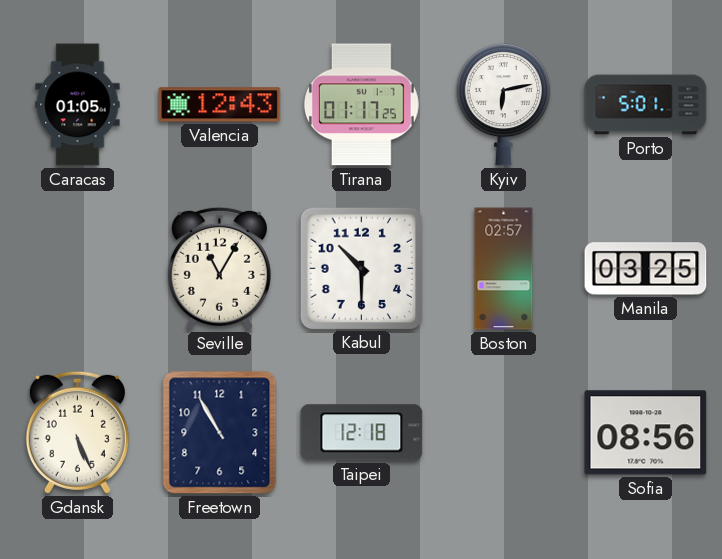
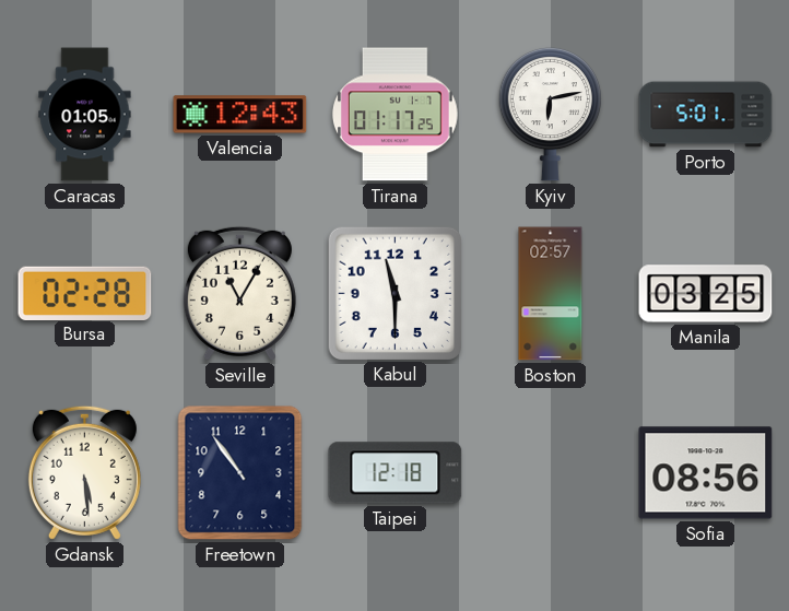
Bursa: none -> 02:28
Kabul: 10:30 -> 11:30
Gdansk: 5:26 -> 5:29
Freetown: 10:55 -> 10:54
